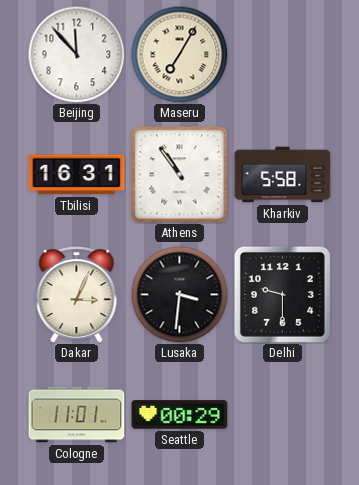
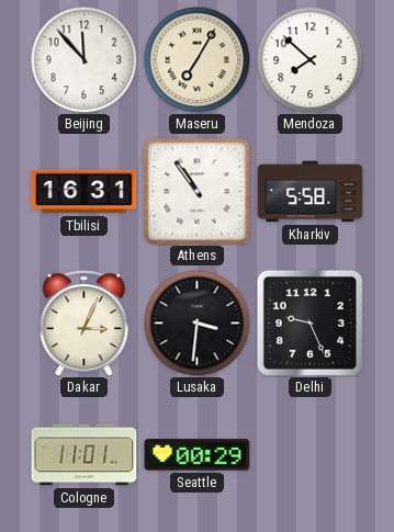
Mendoza: none -> 7:52
Delhi: 9:30 -> 9:26
